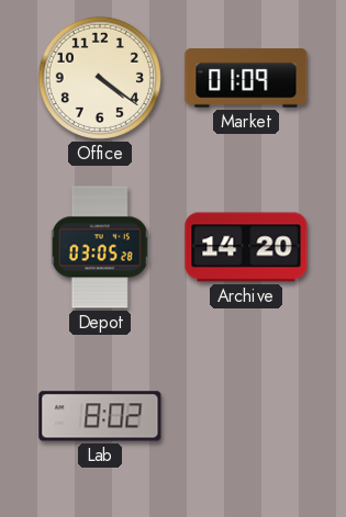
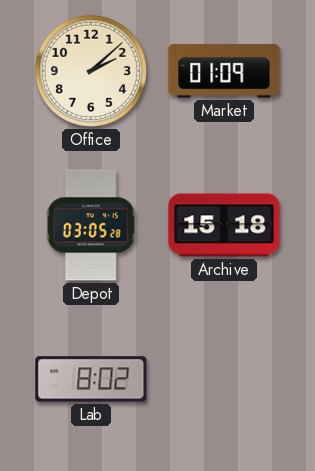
Office: 4:21 -> 2:08
Archive: 14:20 -> 15:18
